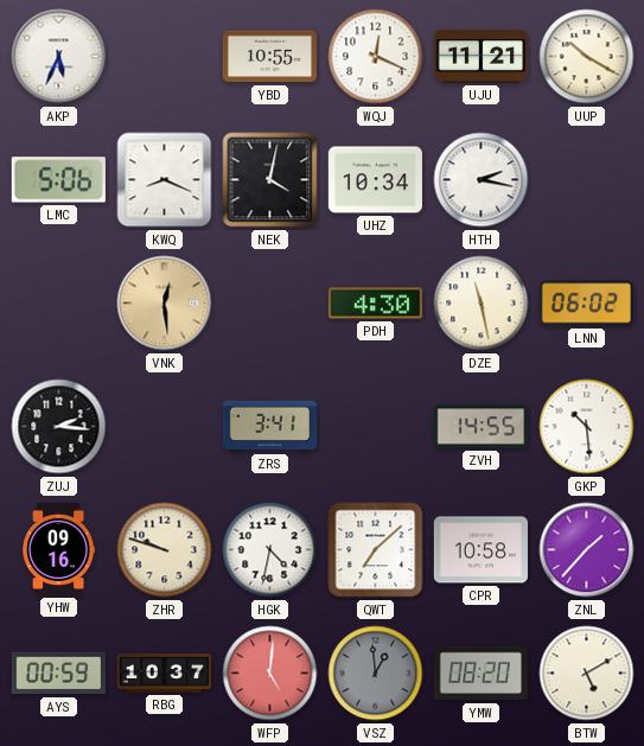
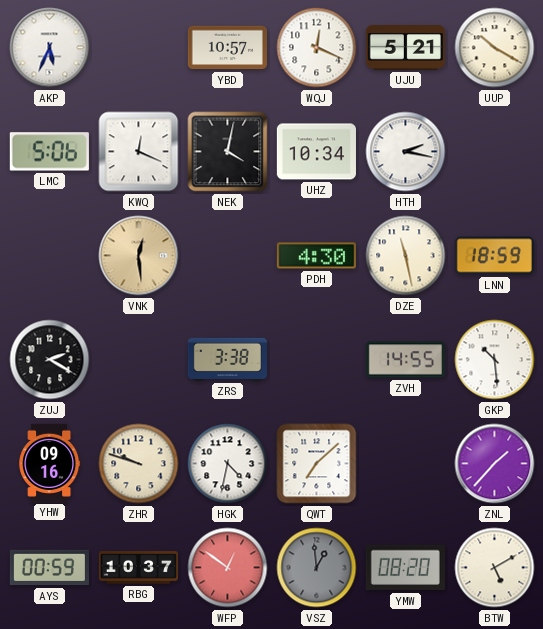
YBD: 10:55 -> 10:57
UJU: 11:21 -> 5:21
KWQ: 8:19 -> 12:19
LNN: 06:02 -> 18:59
ZUJ: 2:16 -> 2:20
ZRS: 3:41 -> 3:38
CPR: 10:58 -> none
WFP: 5:01 -> 12:51
